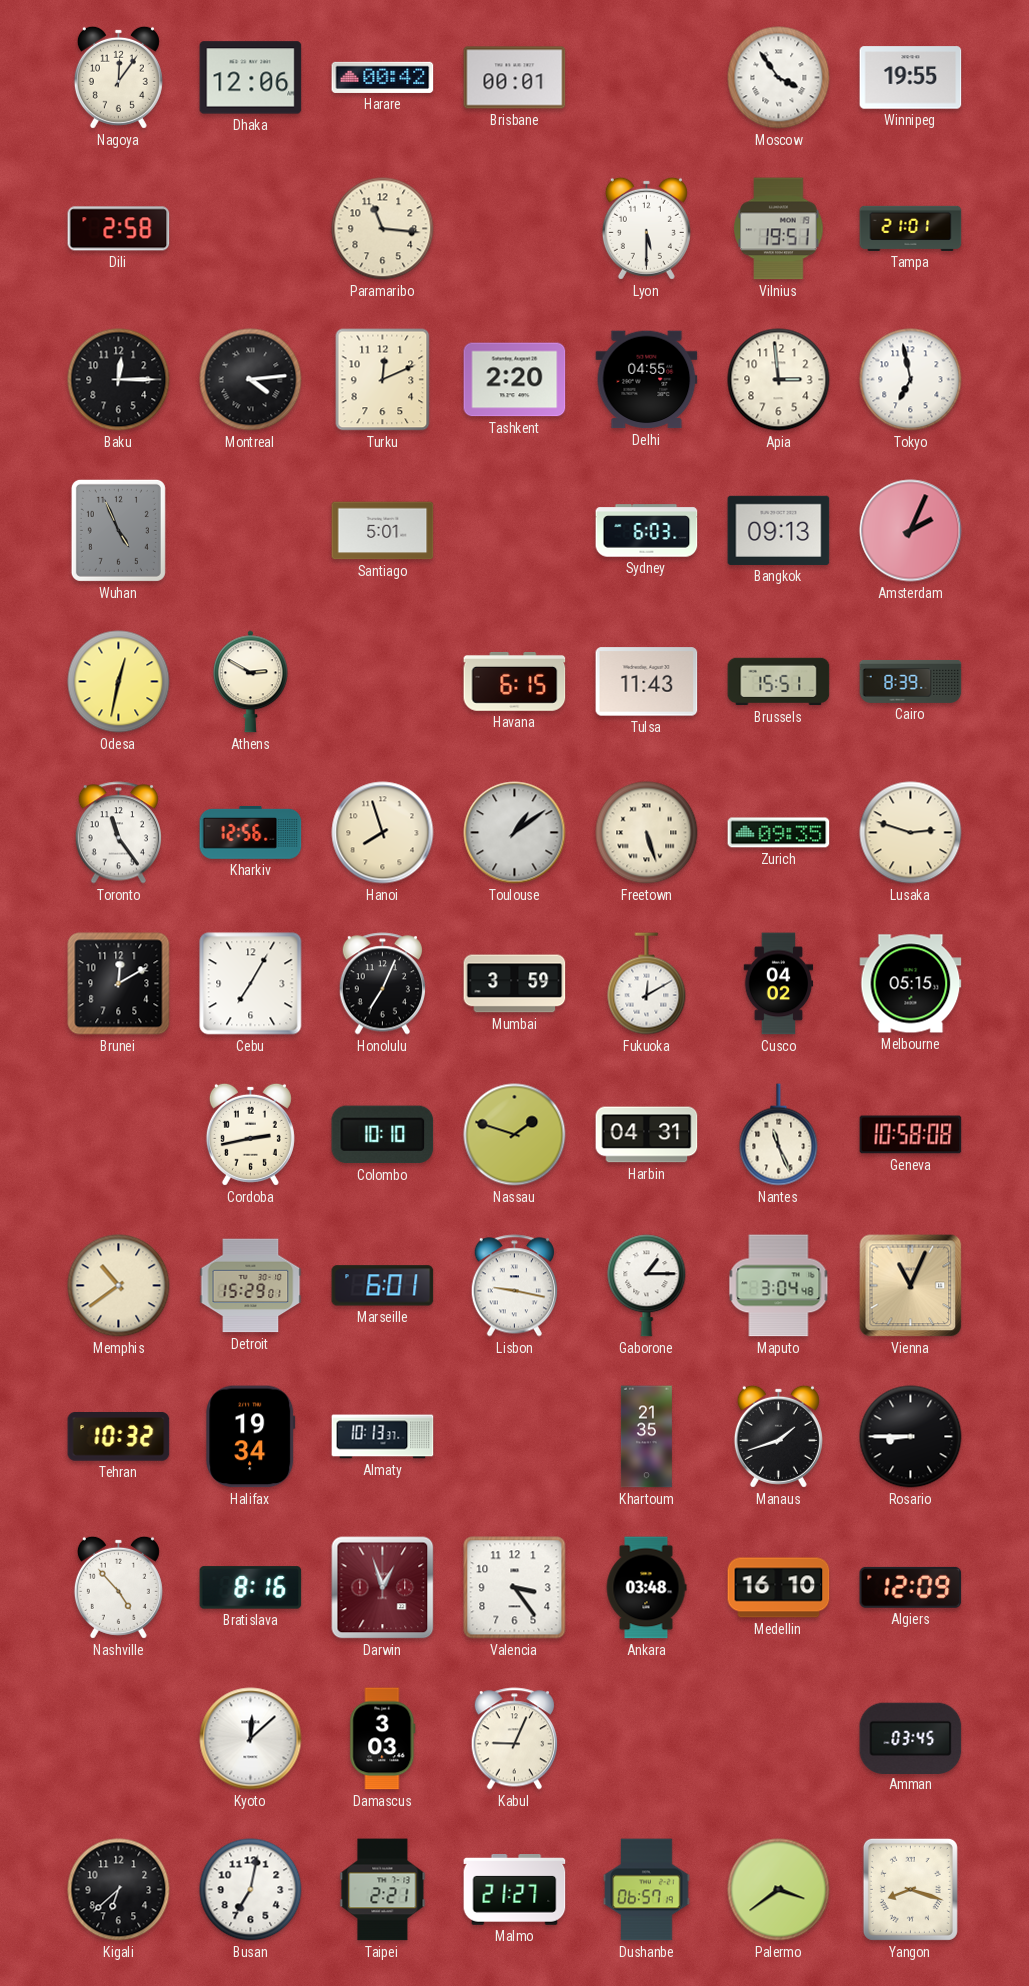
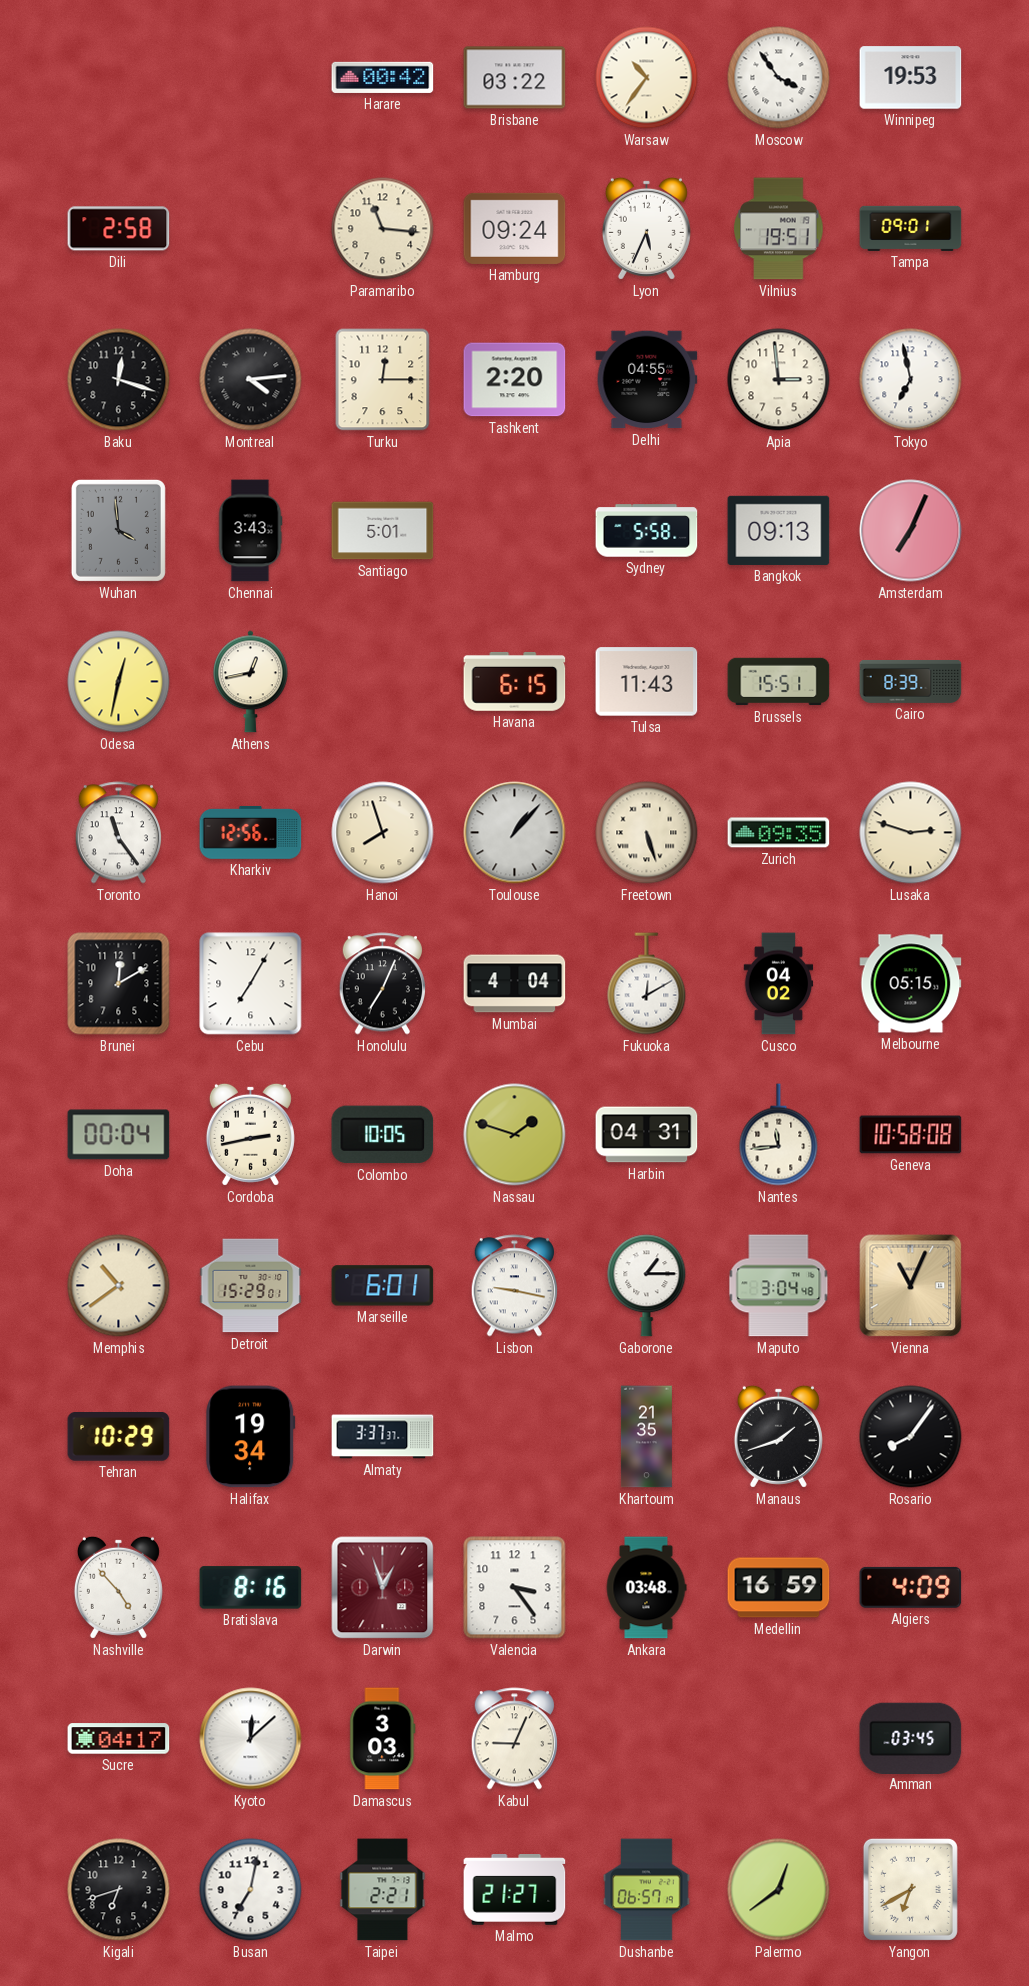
Nagoya: 12:06 -> none
Dhaka: 12:06 -> none
Brisbane: 00:01 -> 03:22
Warsaw: none -> 10:36
Winnipeg: 19:55 -> 19:53
Hamburg: none -> 09:24
Lyon: 5:30 -> 5:34
Tampa: 21:01 -> 09:01
Baku: 12:15 -> 12:18
Turku: 12:11 -> 12:15
Wuhan: 4:56 -> 3:59
Chennai: none -> 3:43
Sydney: 6:03 -> 5:58
Amsterdam: 2:04 -> 7:04
Athens: 2:50 -> 12:43
Toulouse: 1:09 -> 1:07
Mumbai: 3:59 -> 4:04
Doha: none -> 00:04
Colombo: 10:10 -> 10:05
Nantes: 11:26 -> 11:44
Tehran: 10:32 -> 10:29
Almaty: 10:13 -> 3:37
Rosario: 8:45 -> 8:06
Medellin: 16:10 -> 16:59
Algiers: 12:09 -> 4:09
Sucre: none -> 04:17
Kigali: 6:38 -> 6:42
Palermo: 3:39 -> 12:39
Yangon: 8:18 -> 6:40
